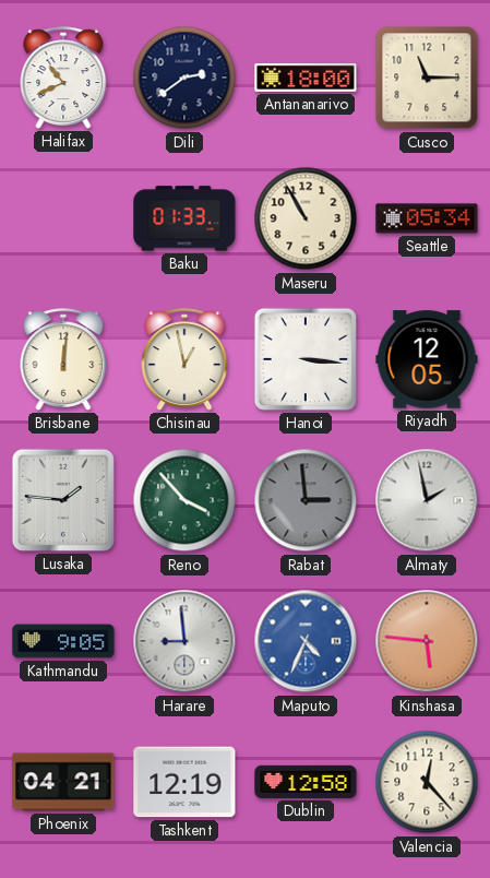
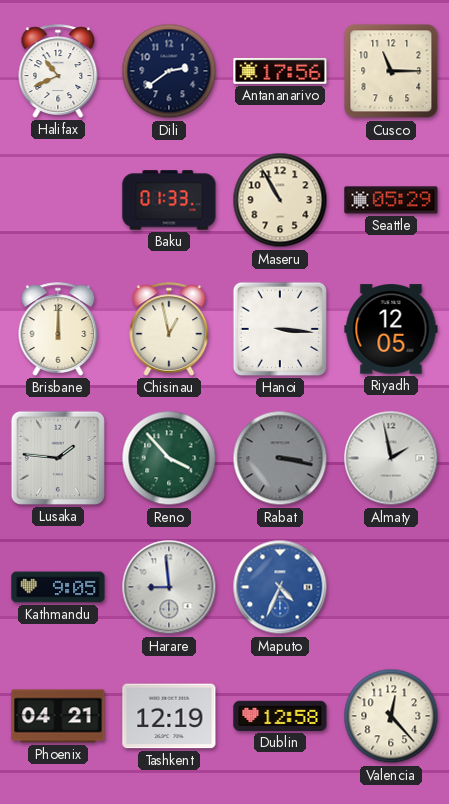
Antananarivo: 18:00 -> 17:56
Seattle: 05:34 -> 05:29
Brisbane: 12:01 -> 12:00
Rabat: 2:59 -> 3:17
Kinshasa: 5:46 -> none
